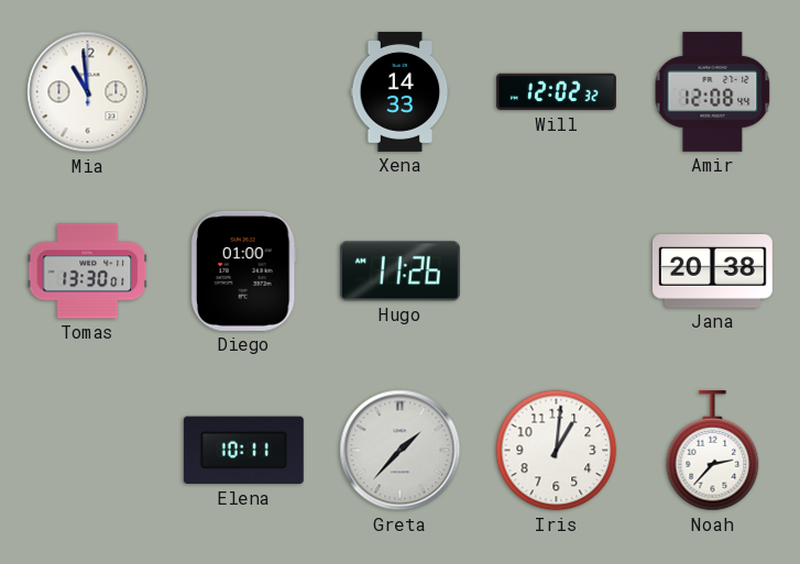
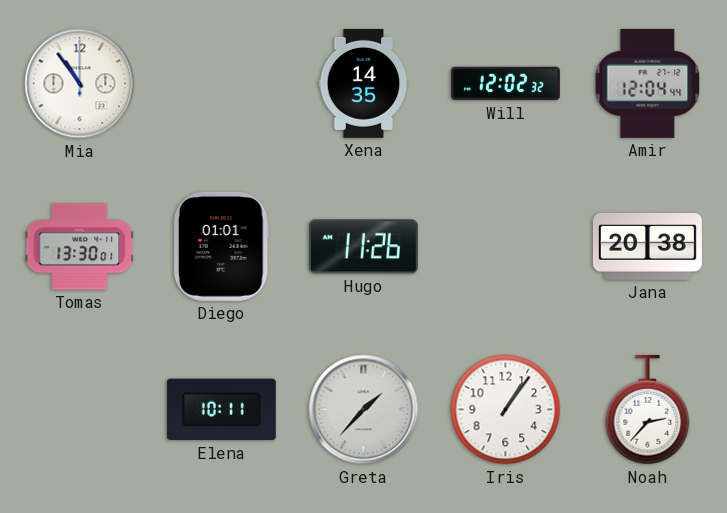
Mia: 10:59 -> 10:54
Xena: 14:33 -> 14:35
Amir: 12:08 -> 12:04
Diego: 01:00 -> 01:01
Iris: 1:01 -> 1:06
